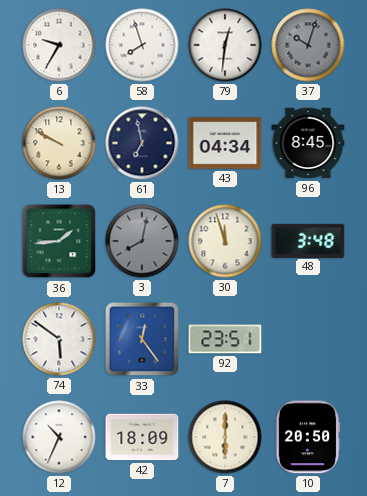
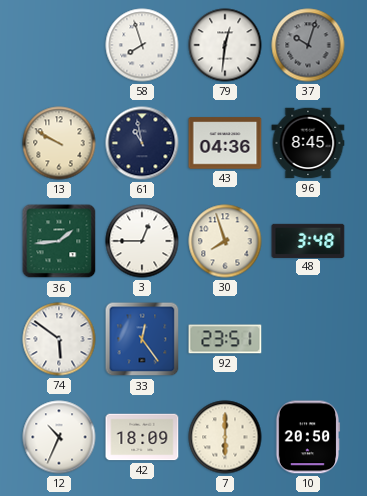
6: 9:35 -> none
61: 6:58 -> 10:58
43: 04:34 -> 04:36
3: 8:02 -> 12:45
3 dial: grey -> white
30: 11:57 -> 7:57
